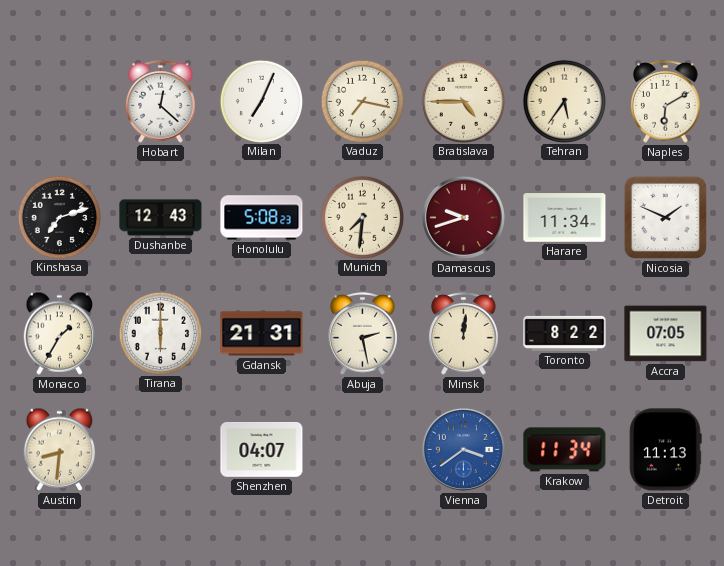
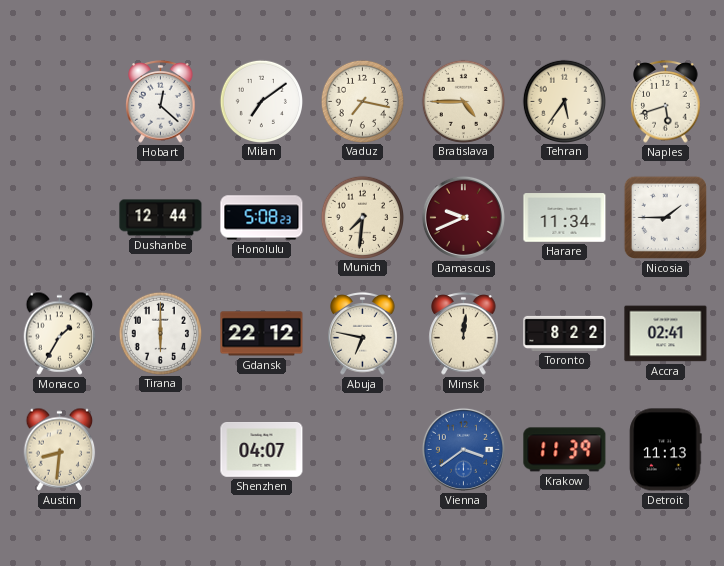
Milan: 7:04 -> 7:09
Naples: 6:10 -> 5:42
Kinshasa: 7:12 -> none
Dushanbe: 12:43 -> 12:44
Damascus: 9:42 -> 9:41
Nicosia: 1:49 -> 1:45
Gdansk: 21:31 -> 22:12
Abuja: 2:28 -> 6:47
Accra: 07:05 -> 02:41
Krakow: 11:34 -> 11:39
